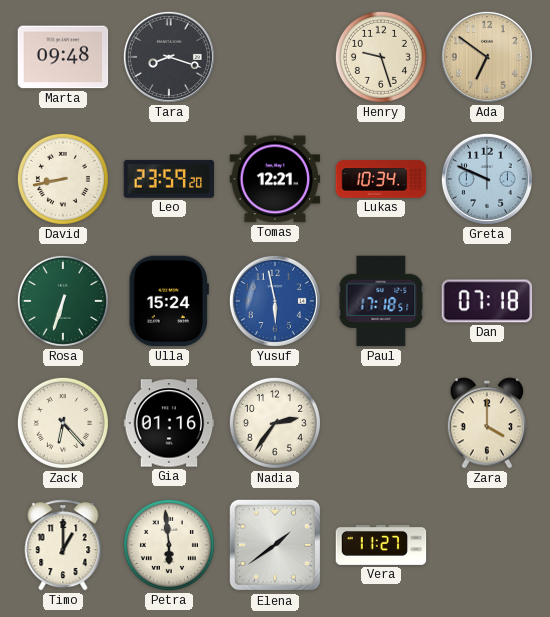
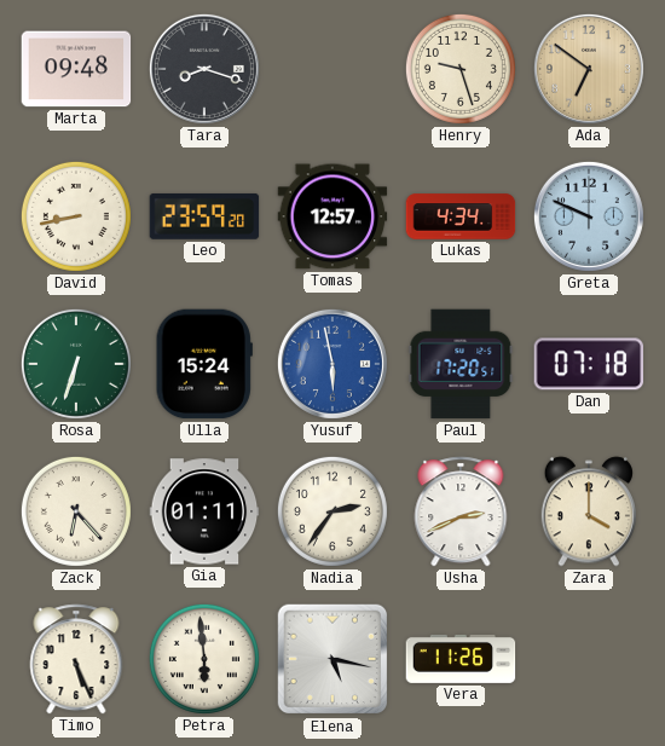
Tomas: 12:21 -> 12:57
Lukas: 10:34 -> 4:34
Paul: 17:18 -> 17:20
Gia: 01:16 -> 01:11
Usha: none -> 2:41
Timo: 1:00 -> 5:26
Elena: 1:39 -> 5:17
Vera: 11:27 -> 11:26
